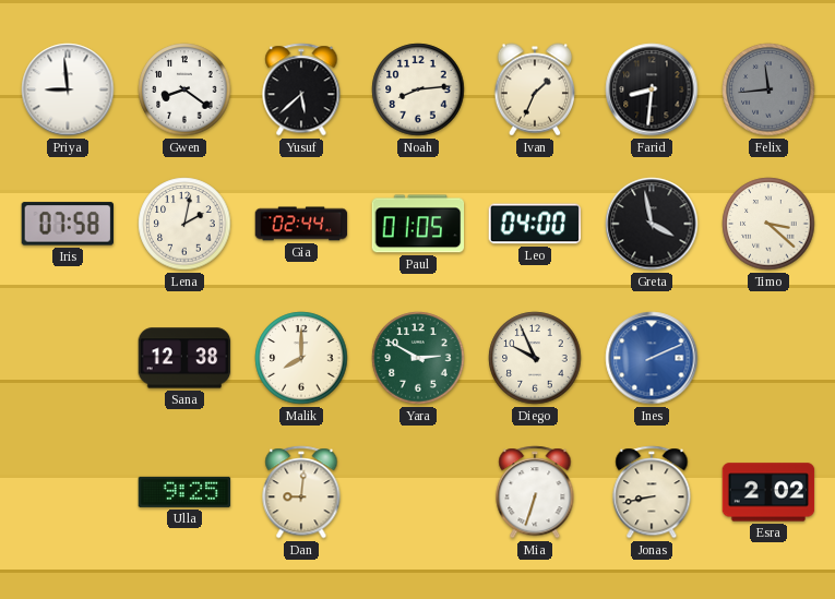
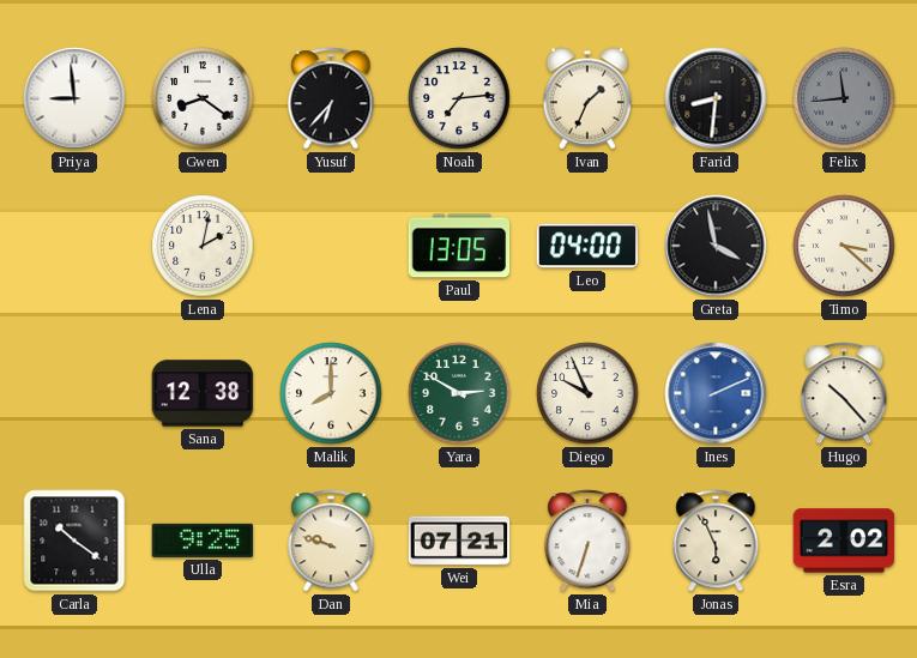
Yusuf: 5:38 -> 6:37
Noah: 8:14 -> 7:14
Iris: 07:58 -> none
Gia: 02:44 -> none
Paul: 01:05 -> 13:05
Hugo: none -> 10:23
Carla: none -> 10:21
Dan: 9:01 -> 9:48
Wei: none -> 07:21
Jonas: 8:43 -> 5:56
